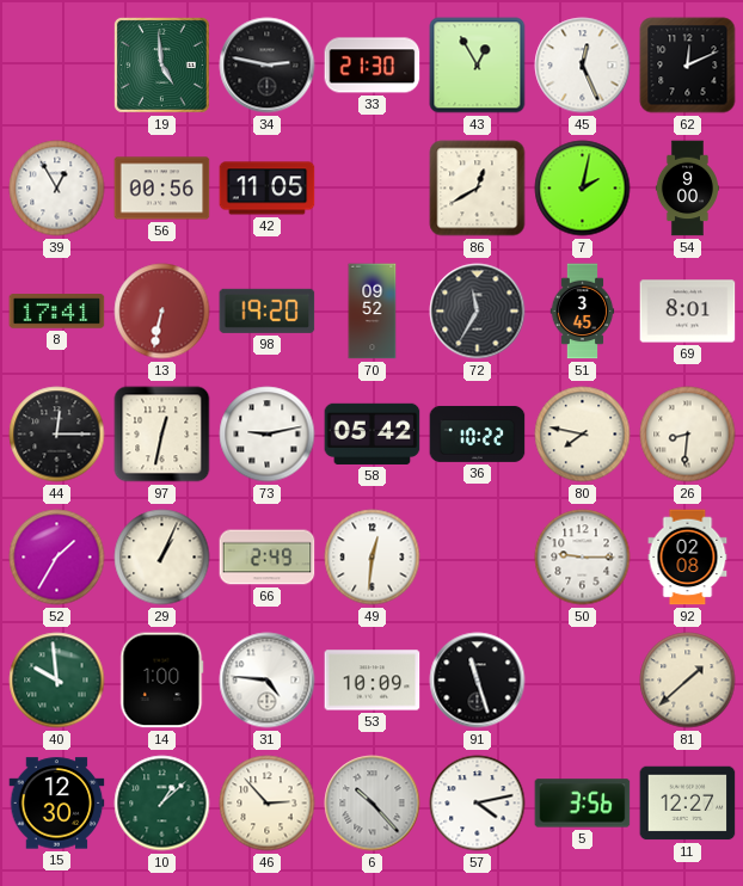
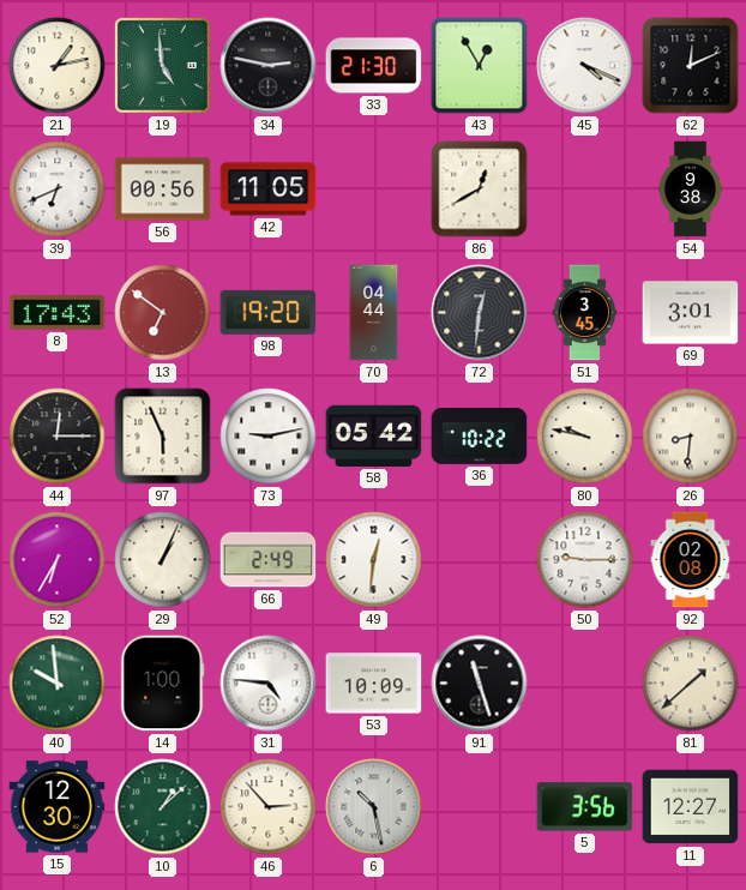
21: none -> 1:13
45: 12:26 -> 4:19
39: 12:55 -> 6:41
7: 2:02 -> none
54: 9:00 -> 9:38
8: 17:41 -> 17:43
13: 6:32 -> 6:51
70: 09:52 -> 04:44
72: 11:35 -> 12:31
69: 8:01 -> 3:01
97: 12:32 -> 5:56
80: 7:47 -> 9:47
52: 1:35 -> 6:35
6: 10:23 -> 10:28
57: 4:13 -> none
